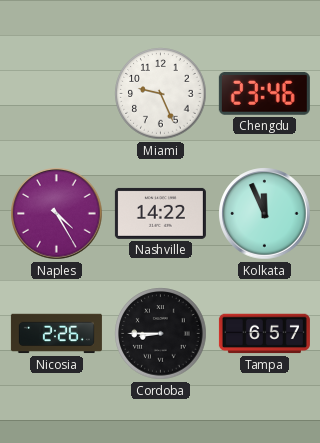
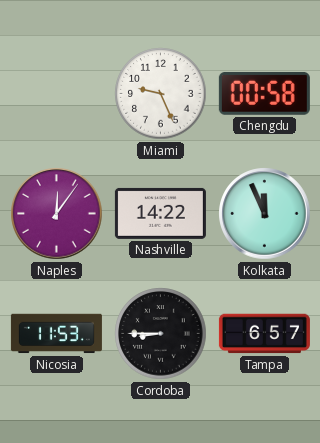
Chengdu: 23:46 -> 00:58
Naples: 4:25 -> 12:06
Nicosia: 2:26 -> 11:53
